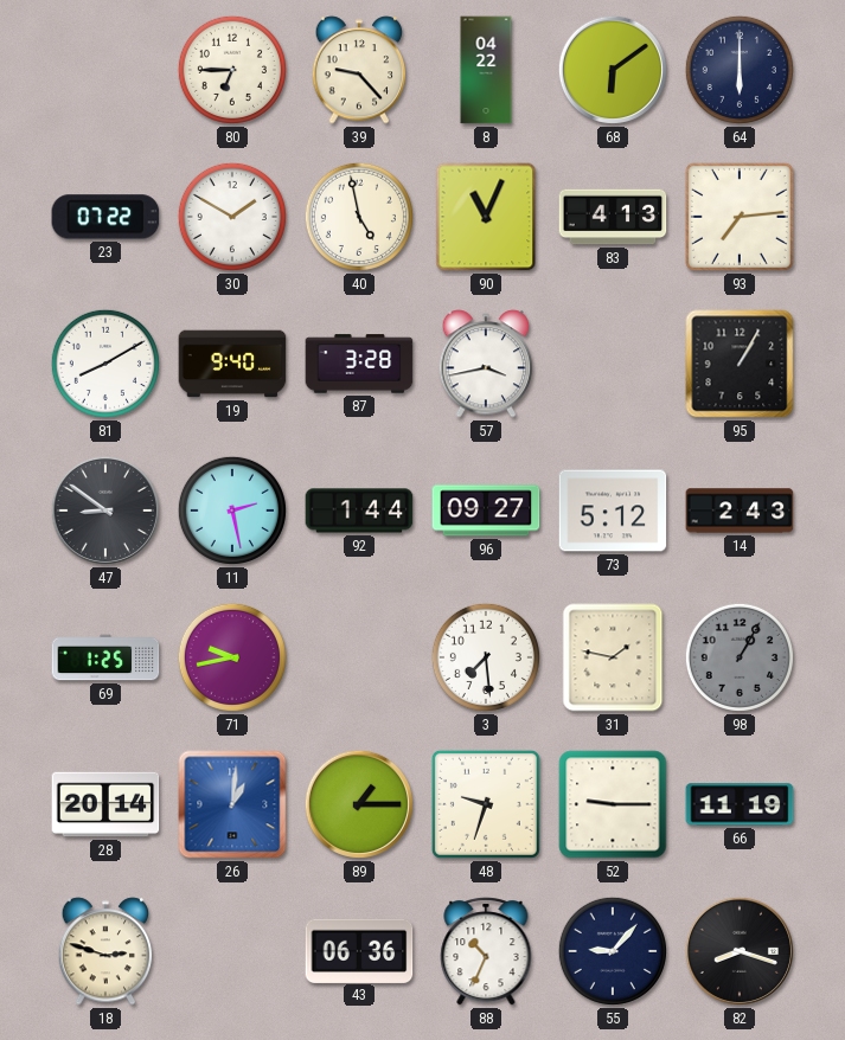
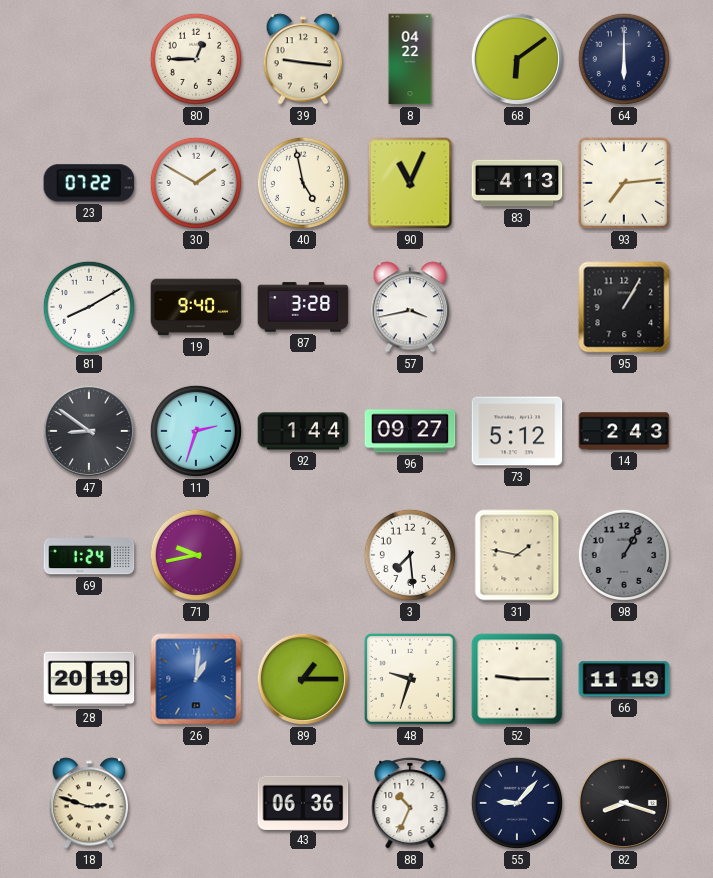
80: 6:45 -> 12:45
39: 9:23 -> 9:16
11: 2:28 -> 2:33
69: 1:25 -> 1:24
28: 20:14 -> 20:19
